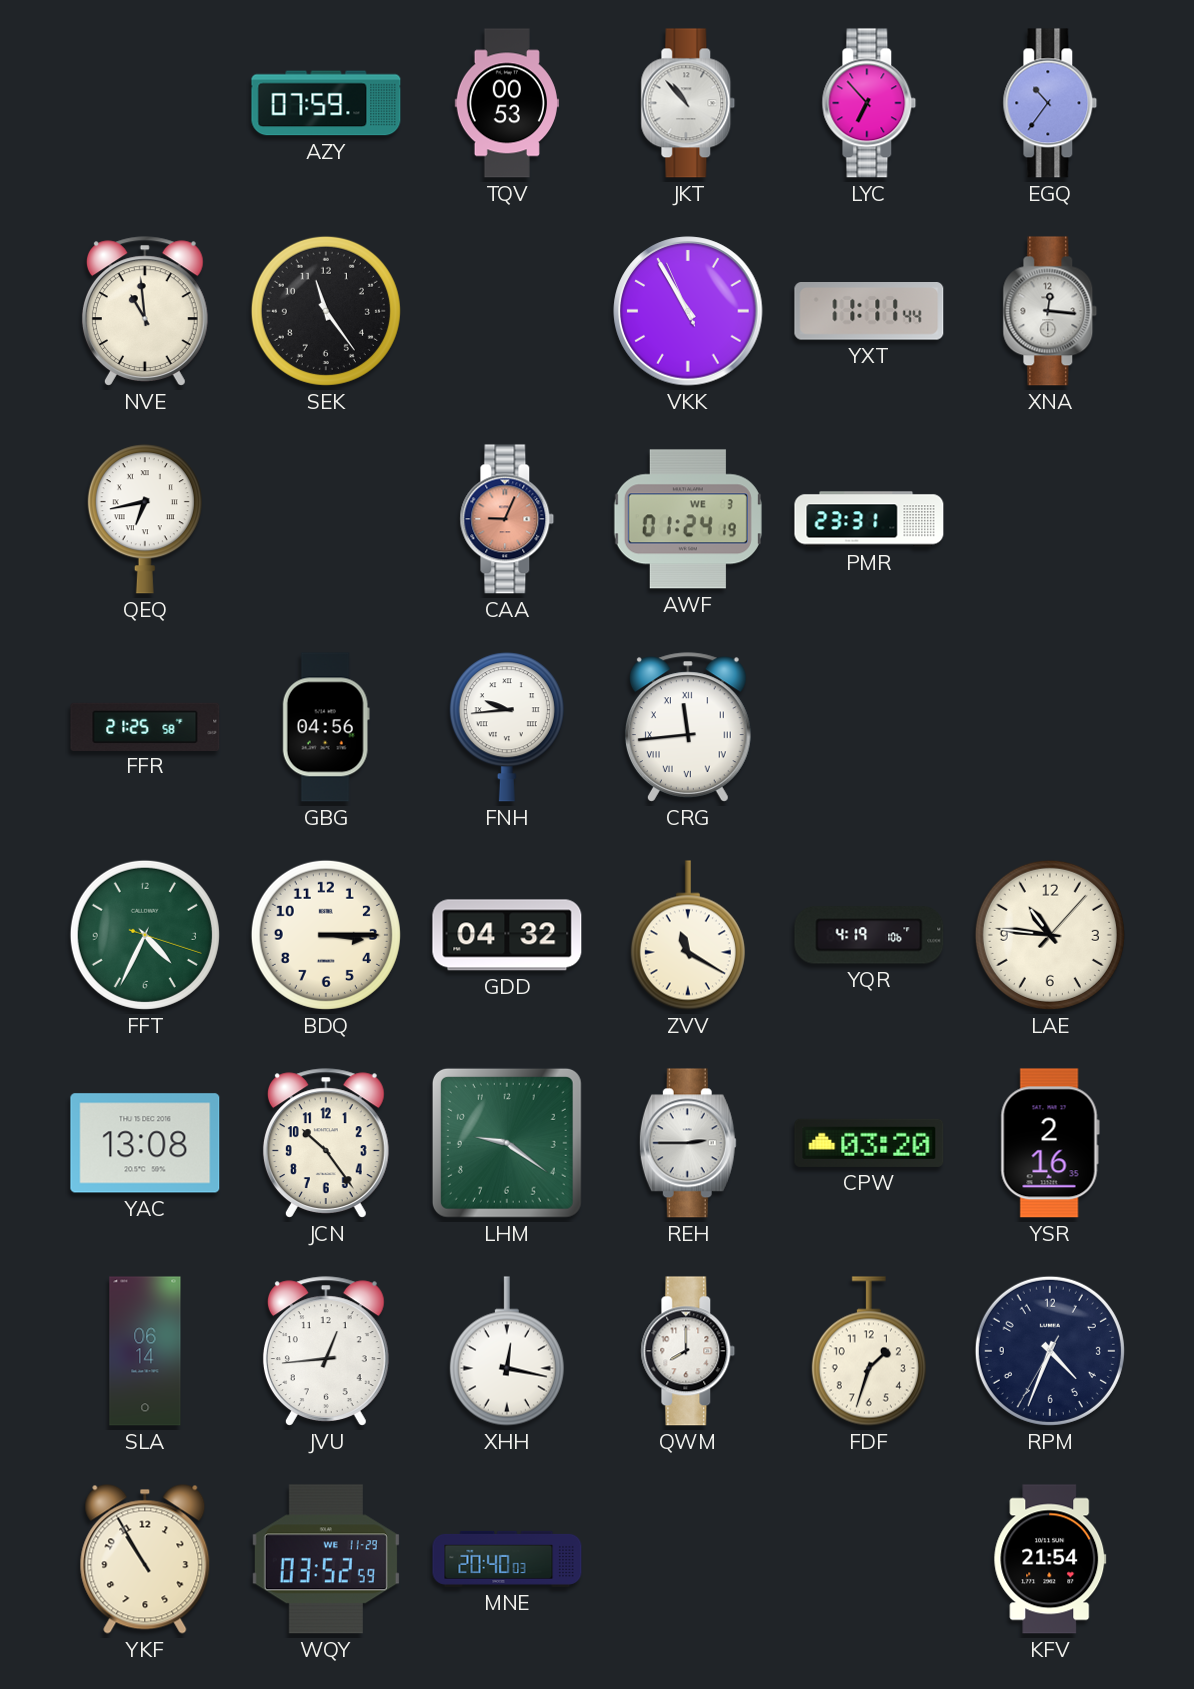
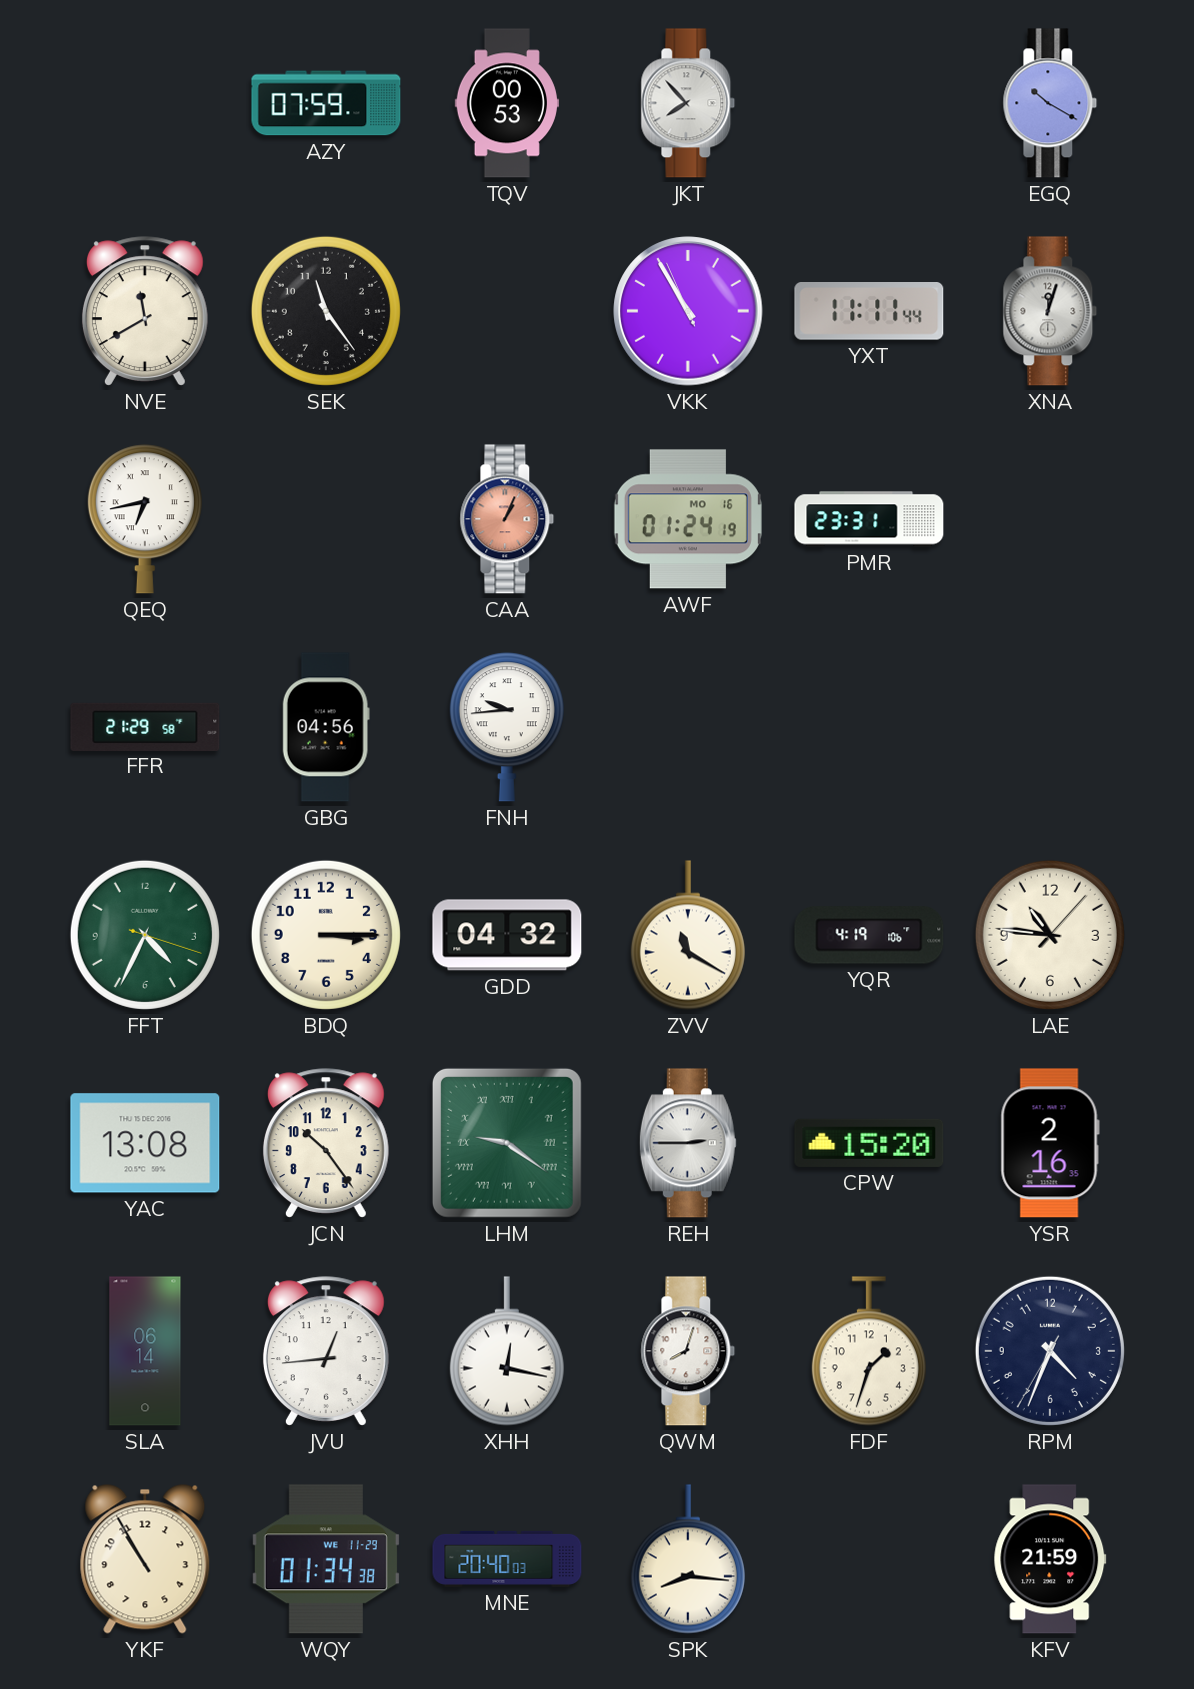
JKT: 10:53 -> 7:53
LYC: 6:53 -> none
EGQ: 10:36 -> 10:20
NVE: 10:59 -> 11:40
XNA: 12:16 -> 12:03
CAA: 9:04 -> 1:04
AWF date: WE 3 -> MO 16
FFR: 21:25 -> 21:29
CRG: 11:44 -> none
LHM numerals: Arabic -> Roman
CPW: 03:20 -> 15:20
QWM: 8:00 -> 8:03
WQY: 03:52 -> 01:34
SPK: none -> 8:16
KFV: 21:54 -> 21:59
